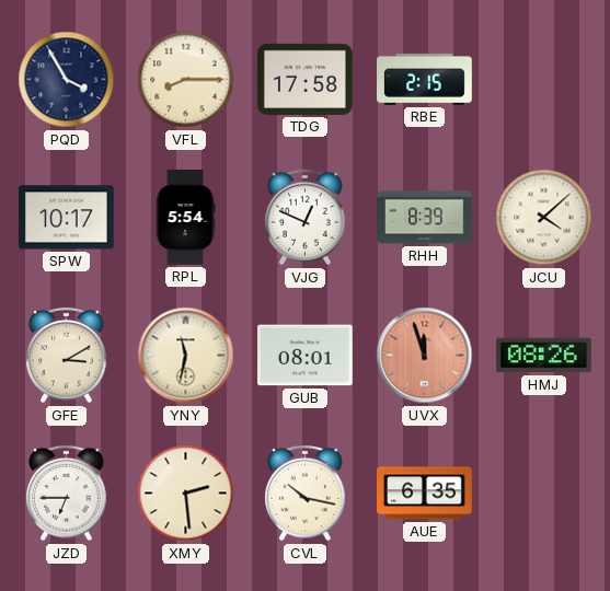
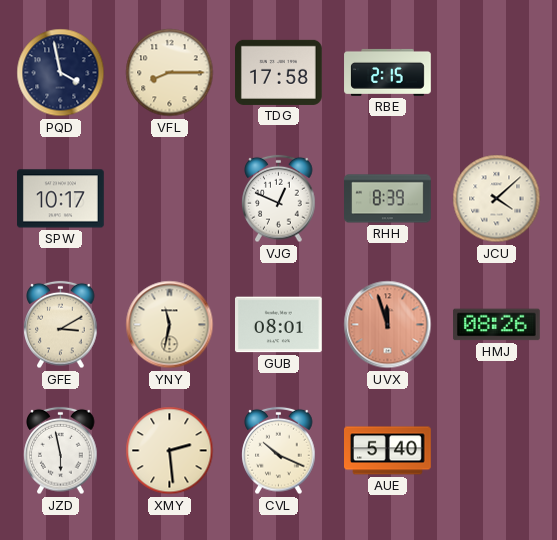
PQD: 3:55 -> 3:58
RPL: 5:54 -> none
JZD: 6:45 -> 5:58
CVL: 10:17 -> 10:19
AUE: 6:35 -> 5:40
